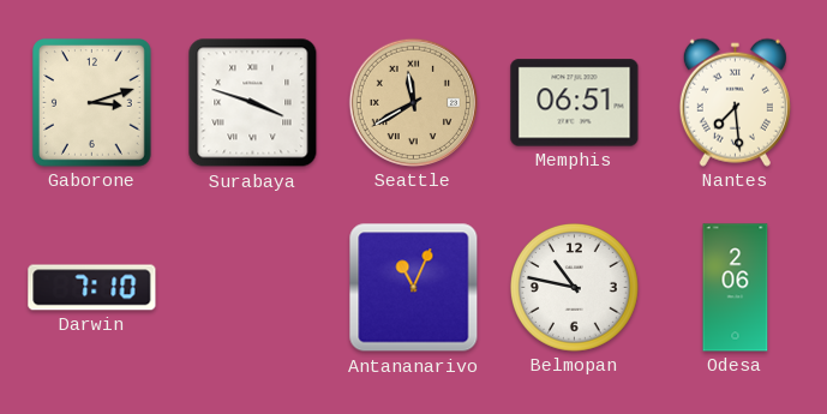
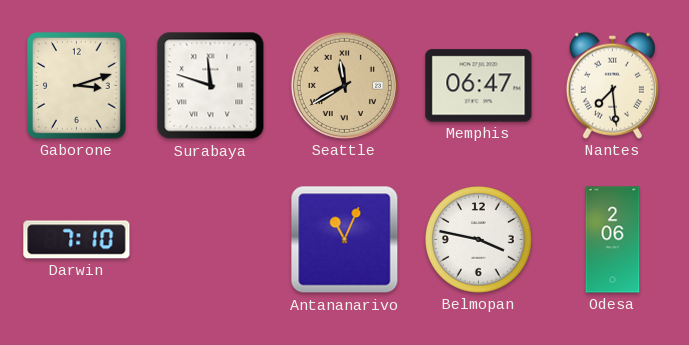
Surabaya: 3:48 -> 11:48
Memphis: 06:51 -> 06:47
Belmopan: 10:47 -> 3:47
